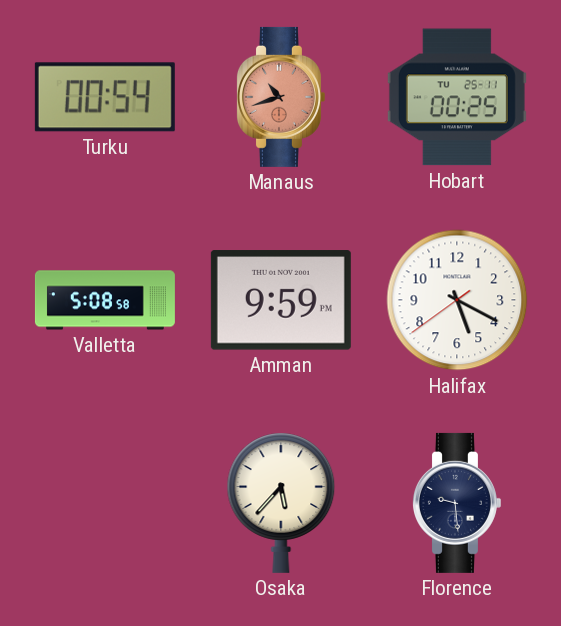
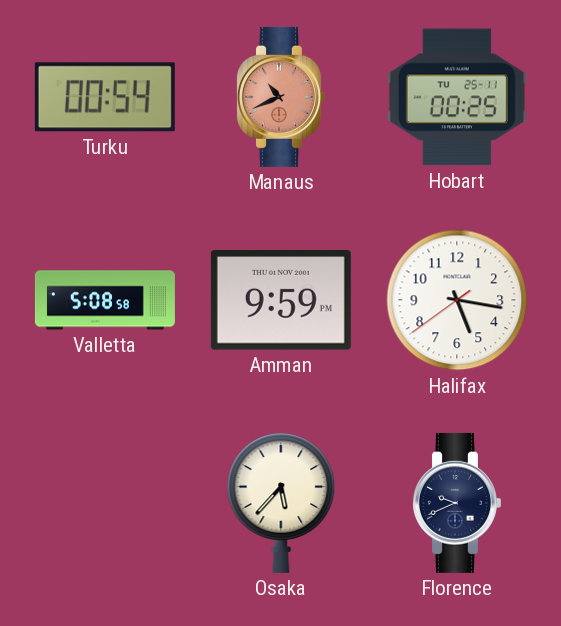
Manaus: 10:42 -> 10:41
Halifax: 5:19 -> 5:16
Florence: 9:29 -> 9:41
